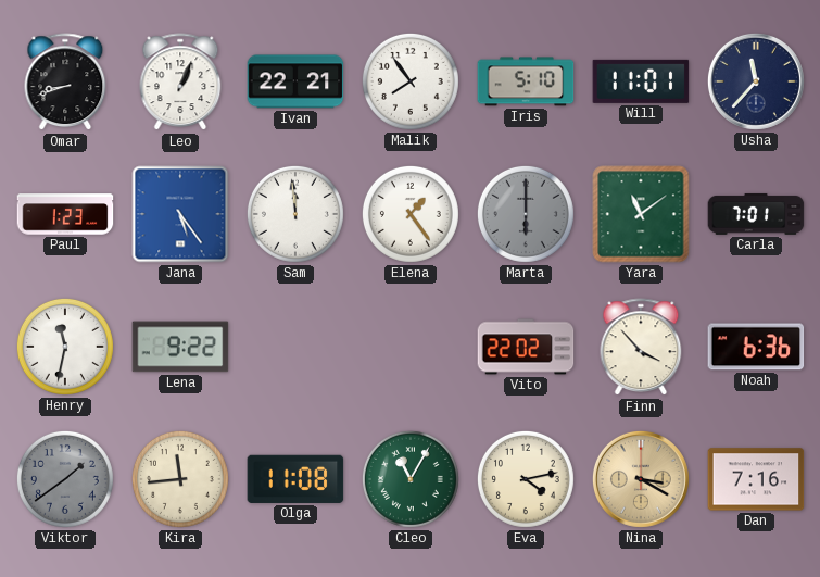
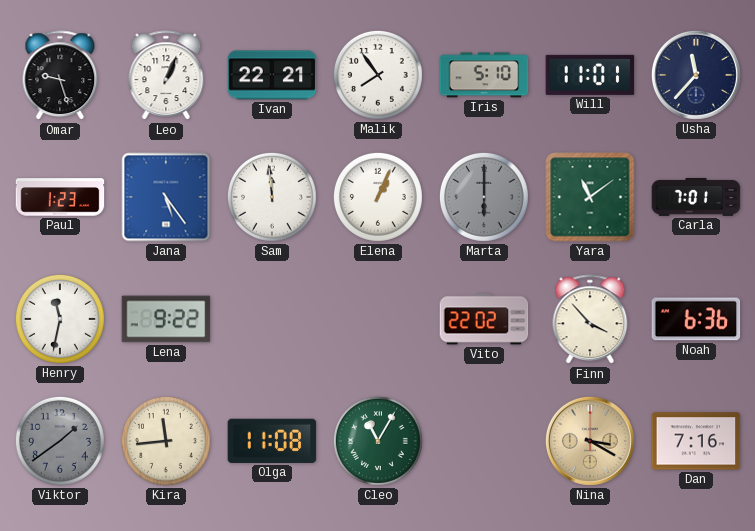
Omar: 8:42 -> 9:27
Elena: 1:24 -> 1:04
Eva: 4:13 -> none
